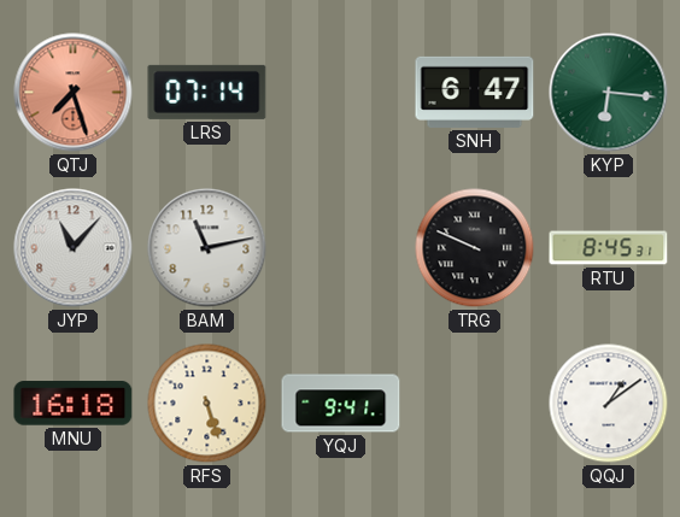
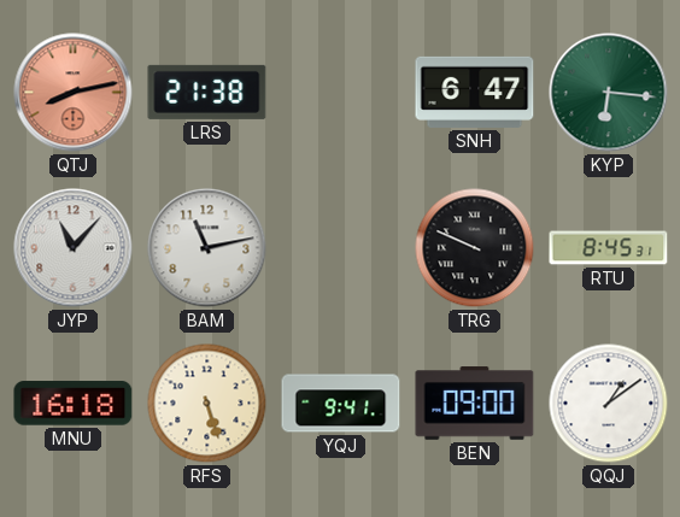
QTJ: 7:27 -> 8:13
LRS: 07:14 -> 21:38
BEN: none -> 09:00
